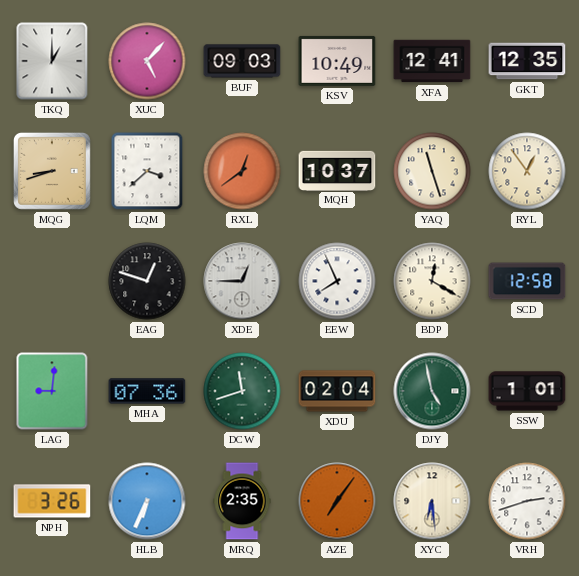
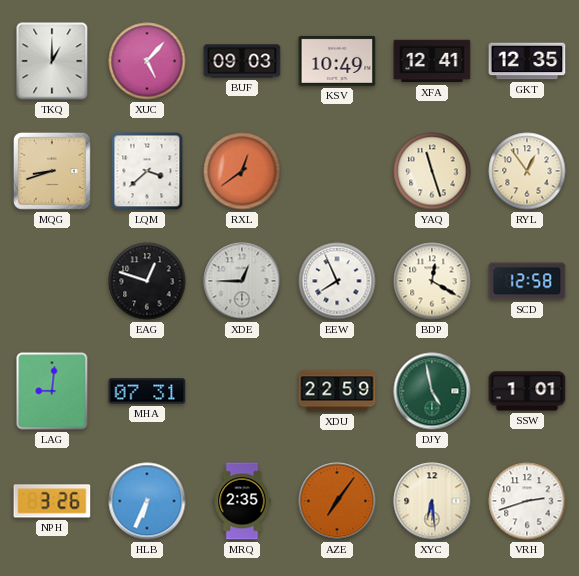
MQH: 10:37 -> none
MHA: 07:36 -> 07:31
DCW: 11:42 -> none
XDU: 02:04 -> 22:59
